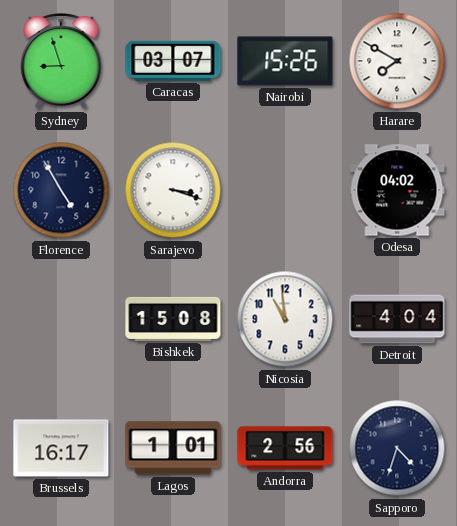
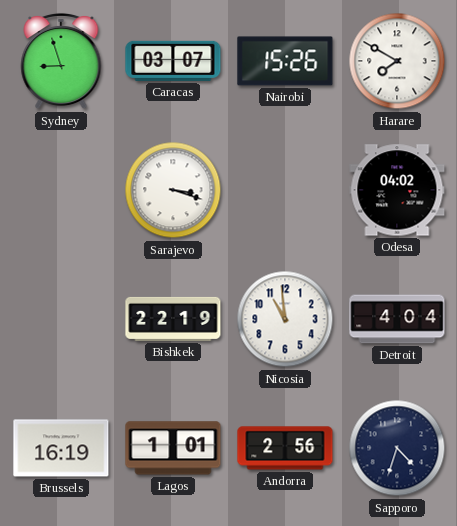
Florence: 4:55 -> none
Bishkek: 15:08 -> 22:19
Brussels: 16:17 -> 16:19
